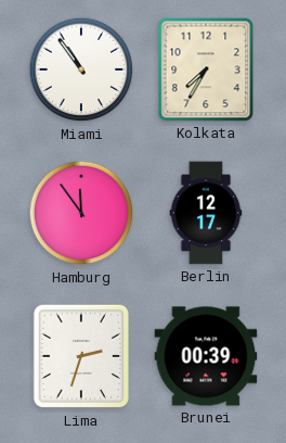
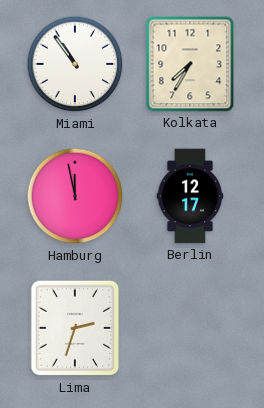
Hamburg: 11:54 -> 11:58
Brunei: 00:39 -> none
